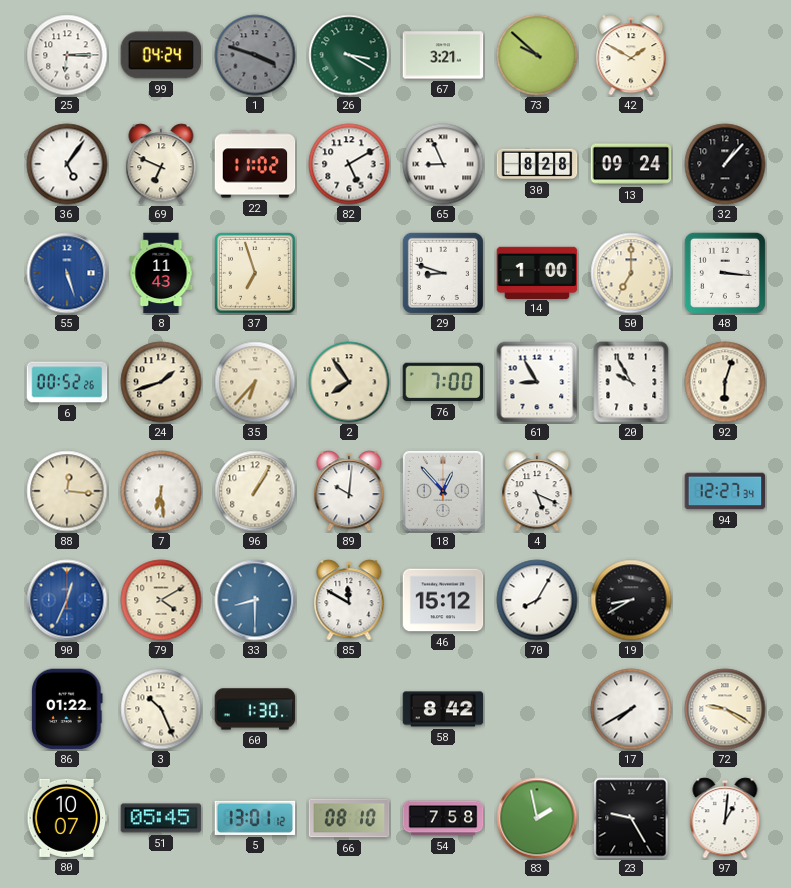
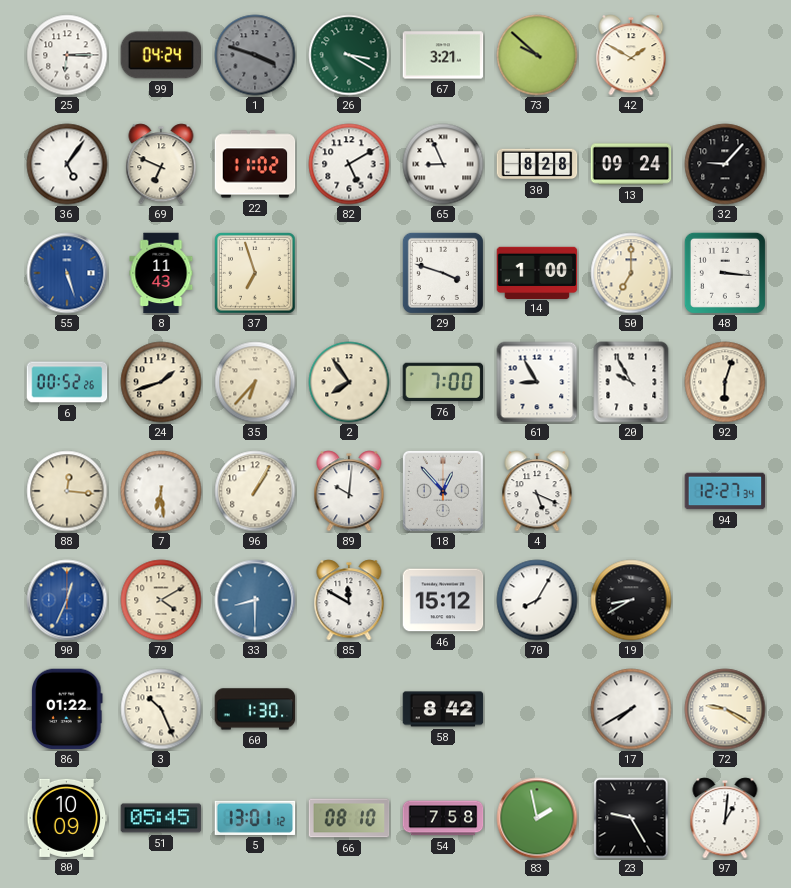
32: 1:07 -> 9:07
29: 8:48 -> 3:48
80: 10:07 -> 10:09
